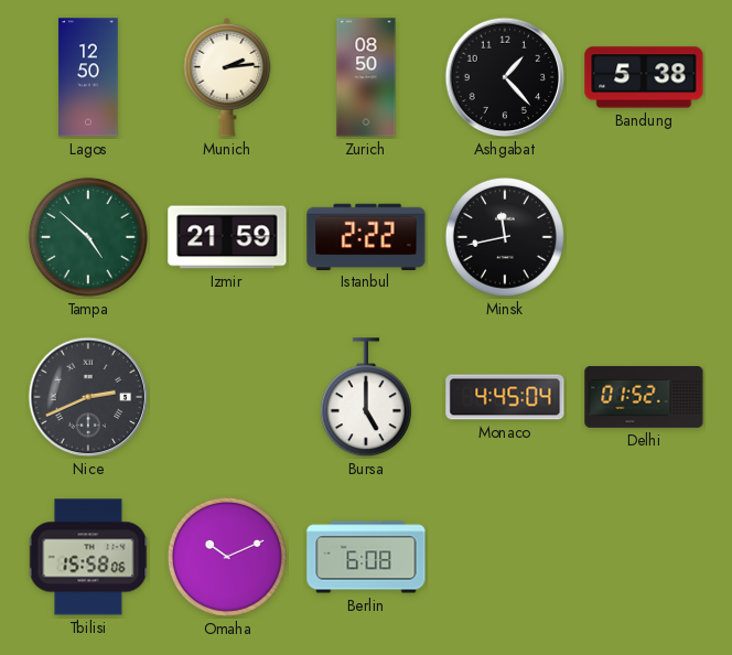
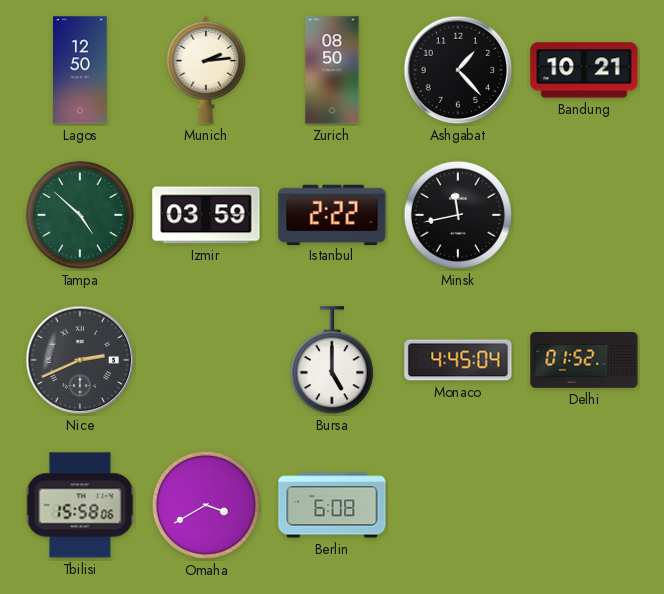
Bandung: 5:38 -> 10:21
Izmir: 21:59 -> 03:59
Omaha: 10:11 -> 3:40
